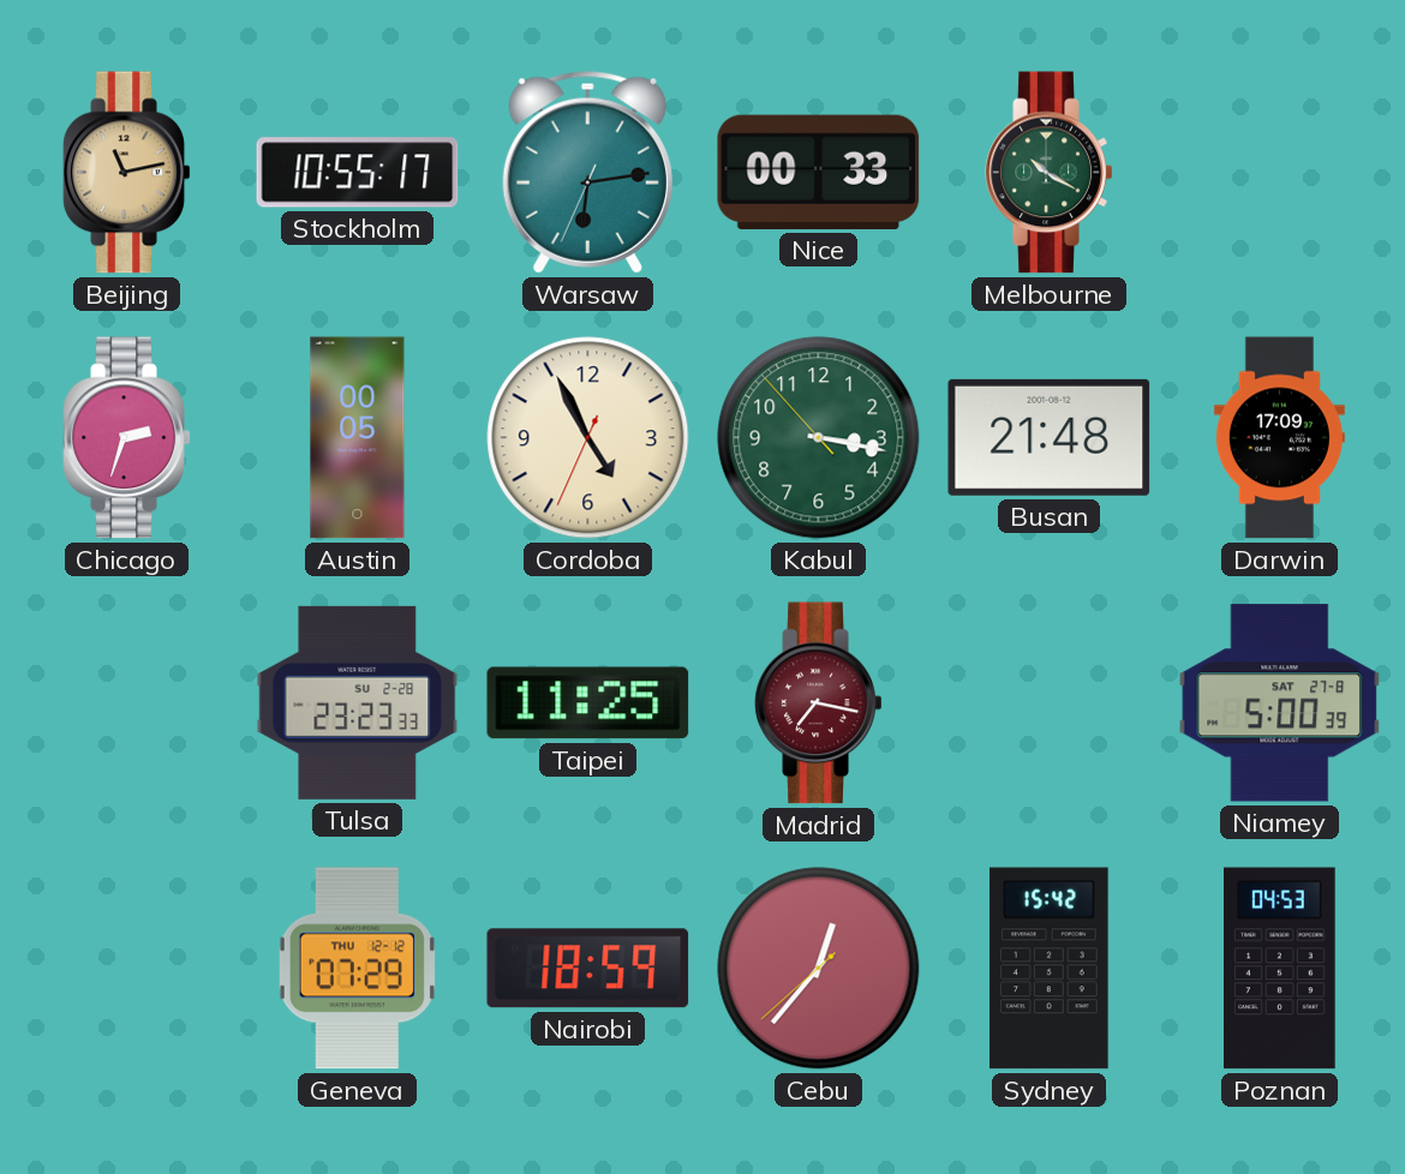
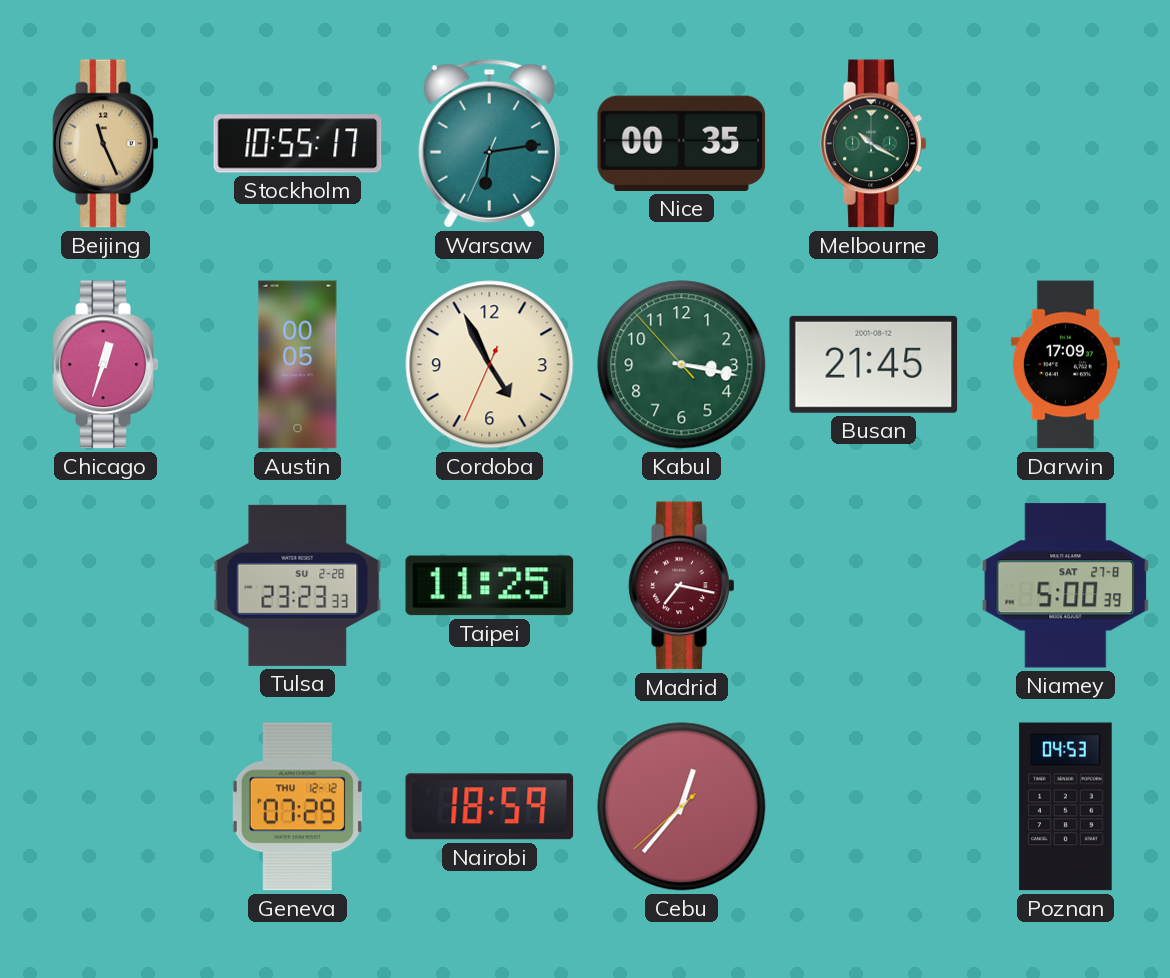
Beijing: 11:13 -> 11:26
Nice: 00:33 -> 00:35
Chicago: 2:33 -> 12:33
Busan: 21:48 -> 21:45
Sydney: 15:42 -> none
